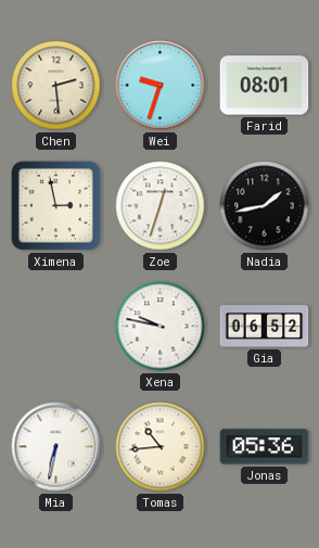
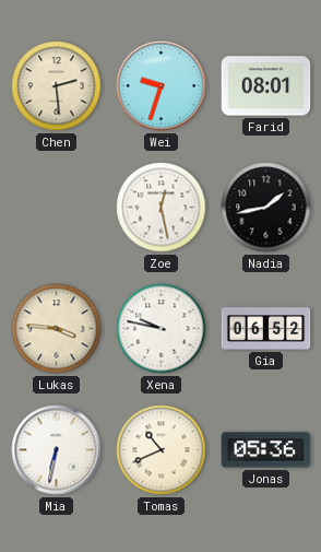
Ximena: 2:58 -> none
Zoe: 12:33 -> 12:28
Lukas: none -> 3:46
Tomas: 10:44 -> 10:41
